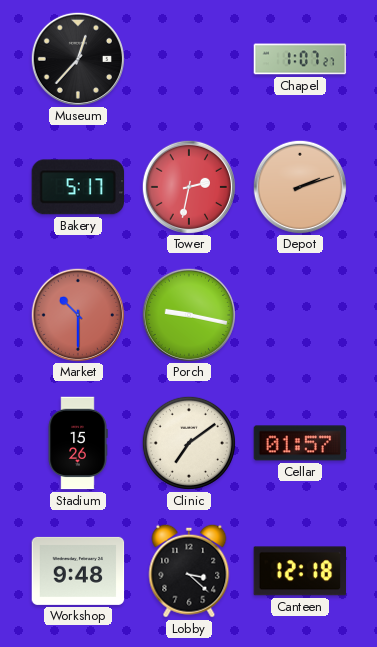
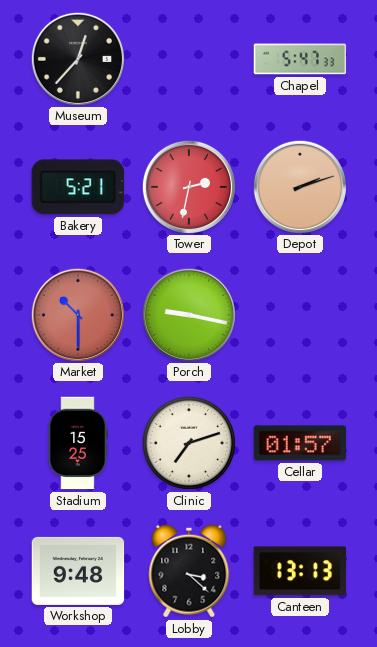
Chapel: 1:07 -> 5:47
Bakery: 5:17 -> 5:21
Stadium: 15:26 -> 15:25
Clinic: 7:09 -> 7:12
Canteen: 12:18 -> 13:13
